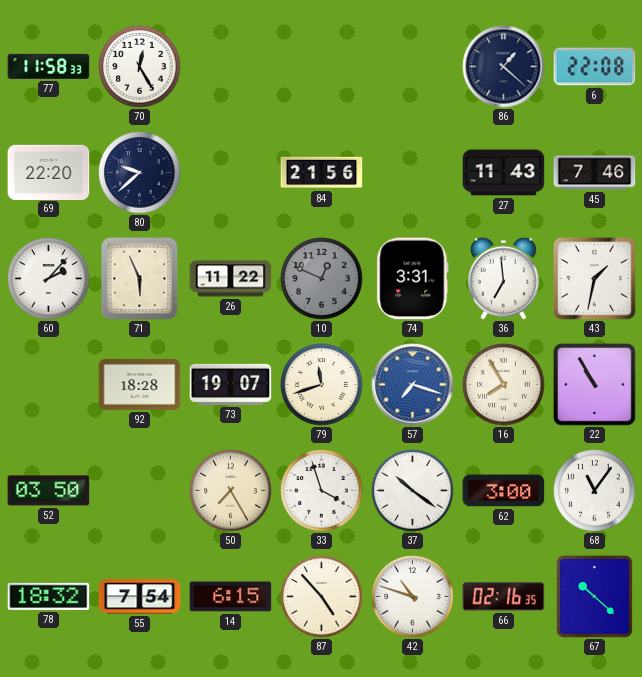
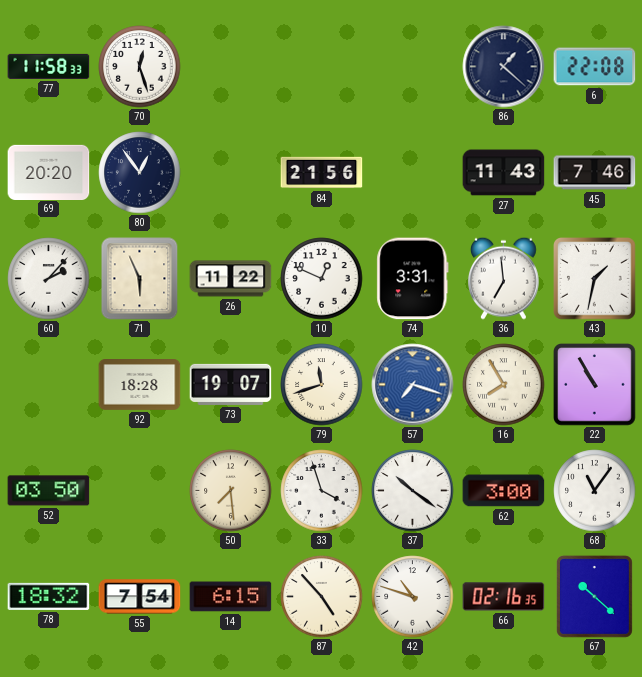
70: 12:25 -> 12:27
69: 22:20 -> 20:20
80: 9:38 -> 12:54
10 dial: grey -> white
50: 7:25 -> 7:29
